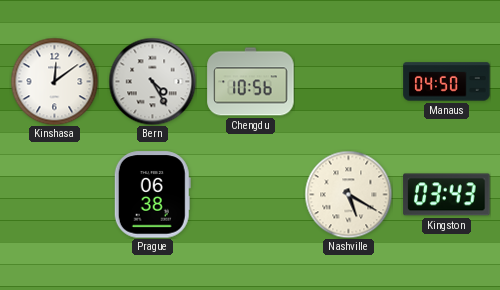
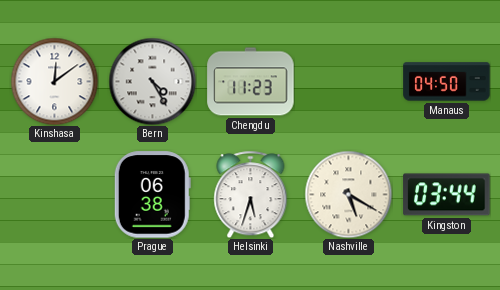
Chengdu: 10:56 -> 11:23
Helsinki: none -> 5:33
Kingston: 03:43 -> 03:44
